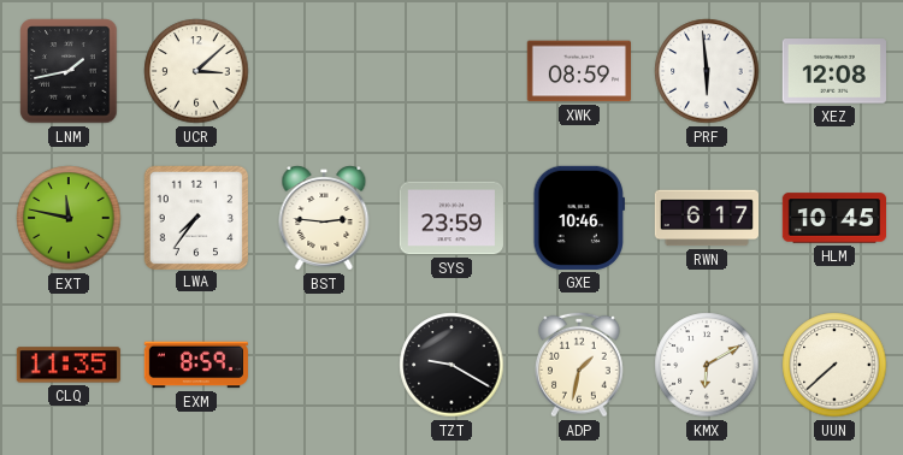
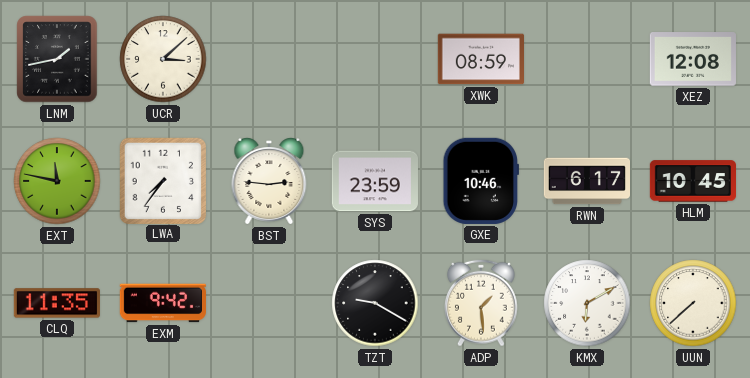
PRF: 5:59 -> none
EXM: 8:59 -> 9:42
ADP: 1:32 -> 1:29
